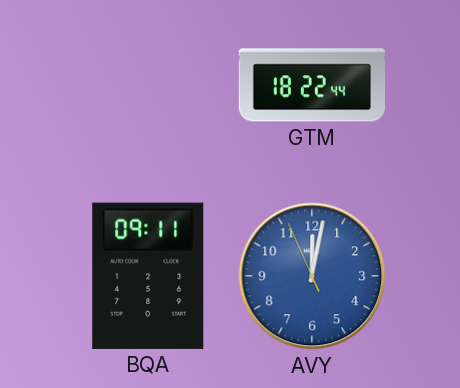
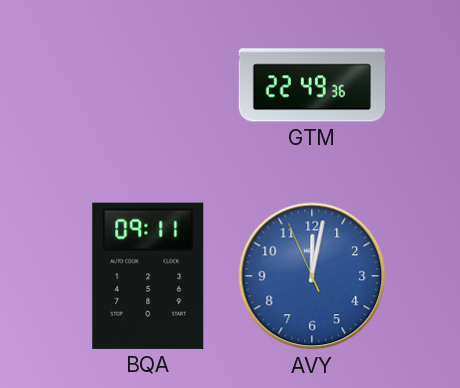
GTM: 18:22 -> 22:49
